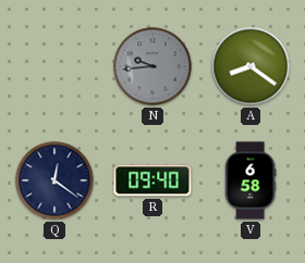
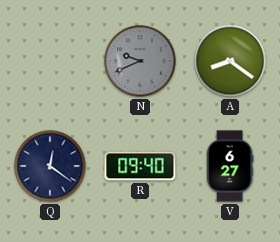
N: 9:44 -> 9:41
V: 6:58 -> 6:27
